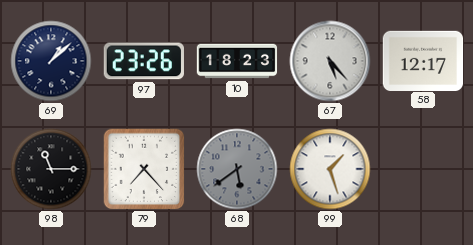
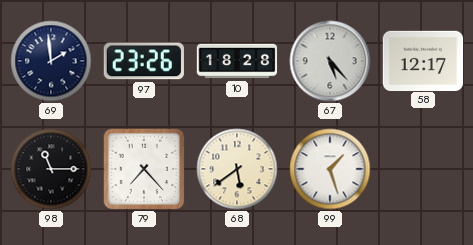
69: 1:08 -> 1:59
10: 18:23 -> 18:28
68 dial: grey -> cream
